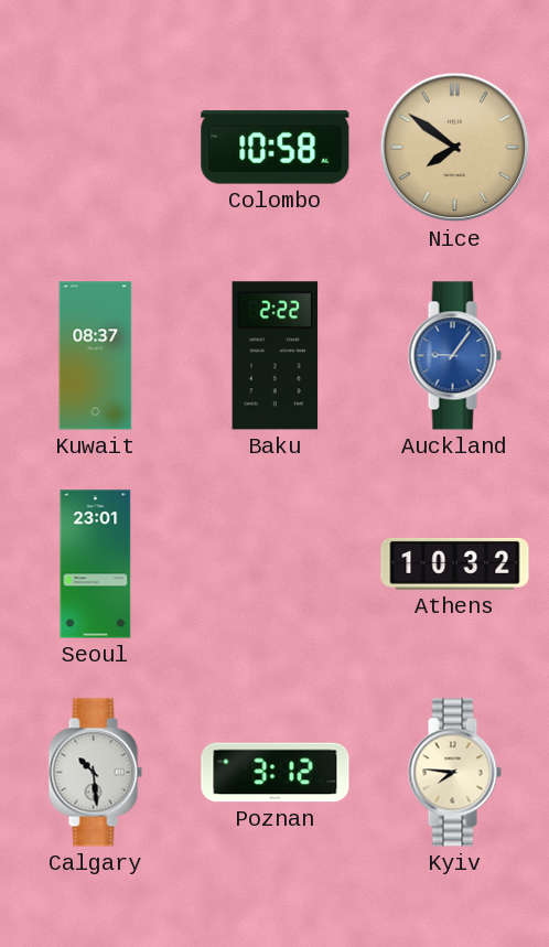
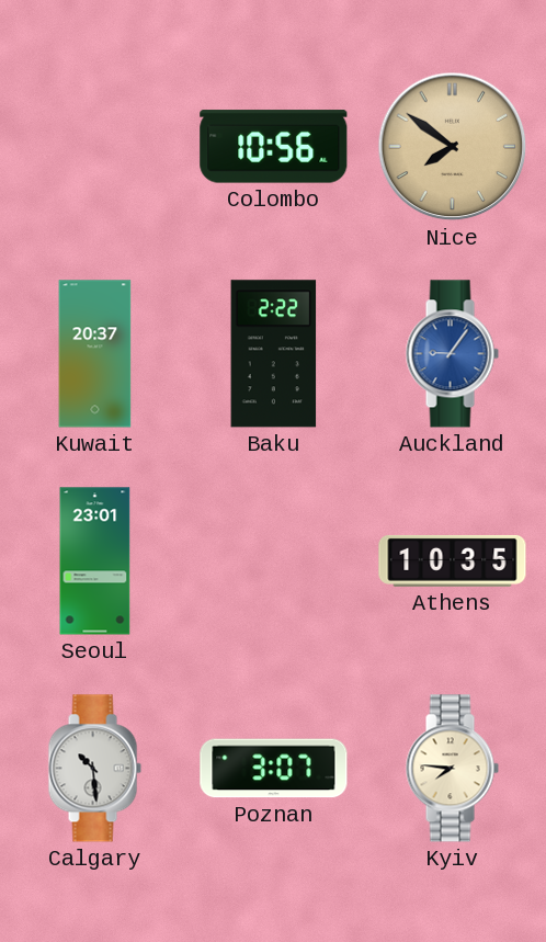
Colombo: 10:58 -> 10:56
Kuwait: 08:37 -> 20:37
Athens: 10:32 -> 10:35
Poznan: 3:12 -> 3:07
